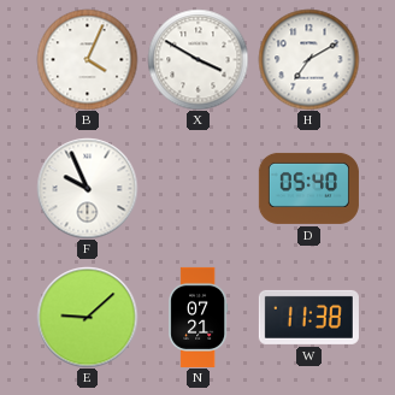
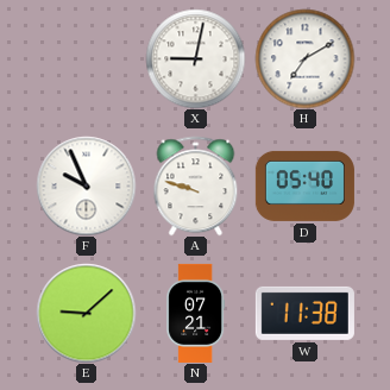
B: 4:04 -> none
X: 3:50 -> 9:02
A: none -> 9:48
